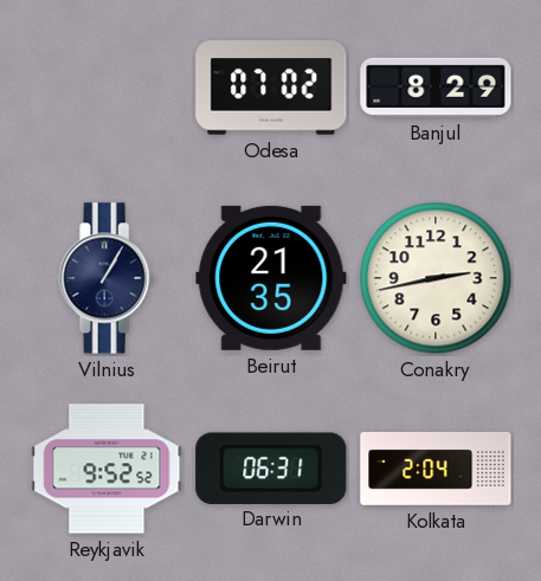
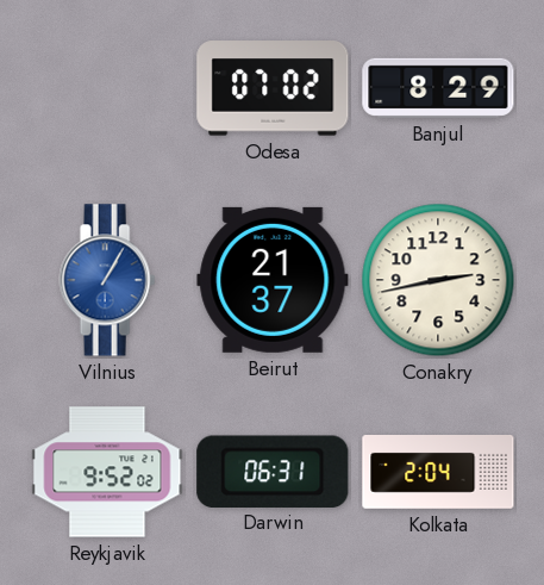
Vilnius dial: navy -> blue
Beirut: 21:35 -> 21:37
Reykjavik: 9:52:52 -> 9:52:02
